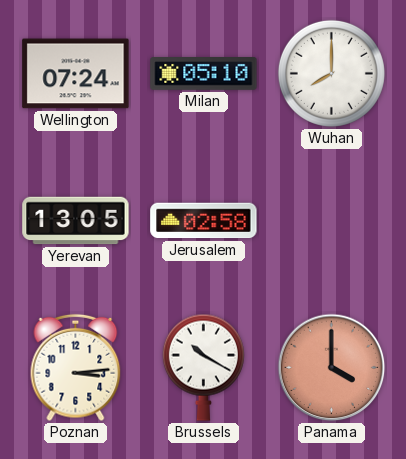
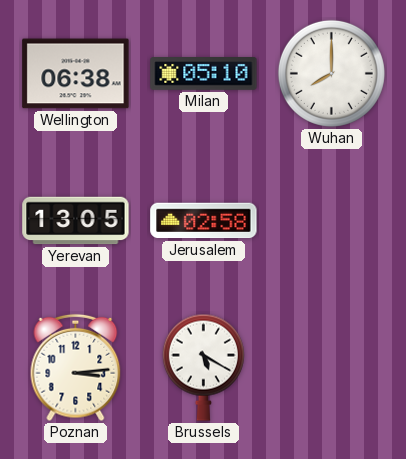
Wellington: 07:24 -> 06:38
Brussels: 10:20 -> 5:20
Panama: 4:00 -> none
